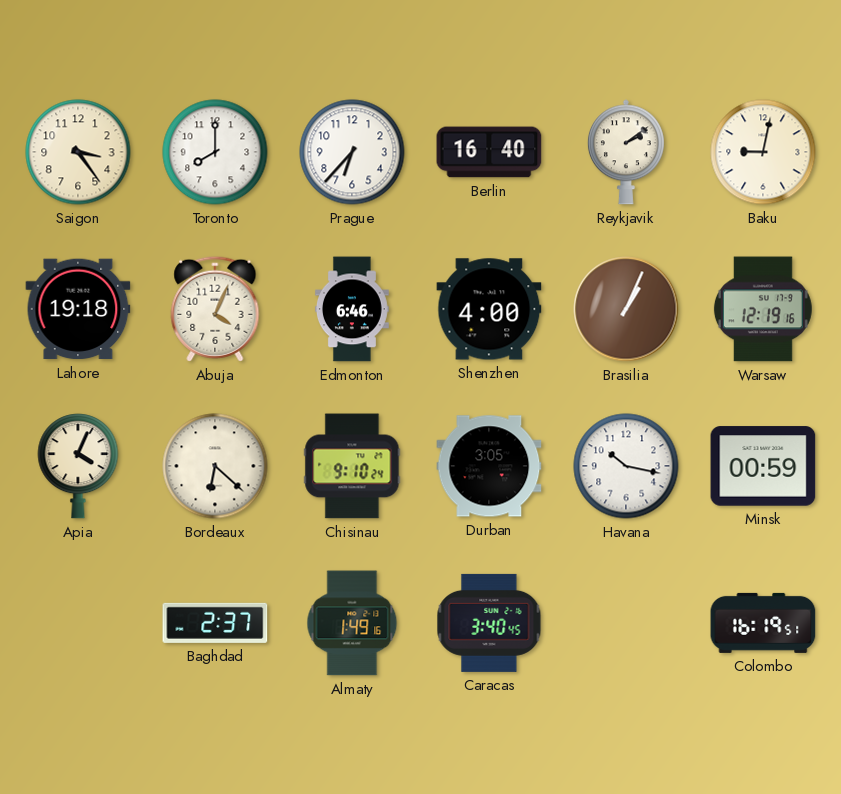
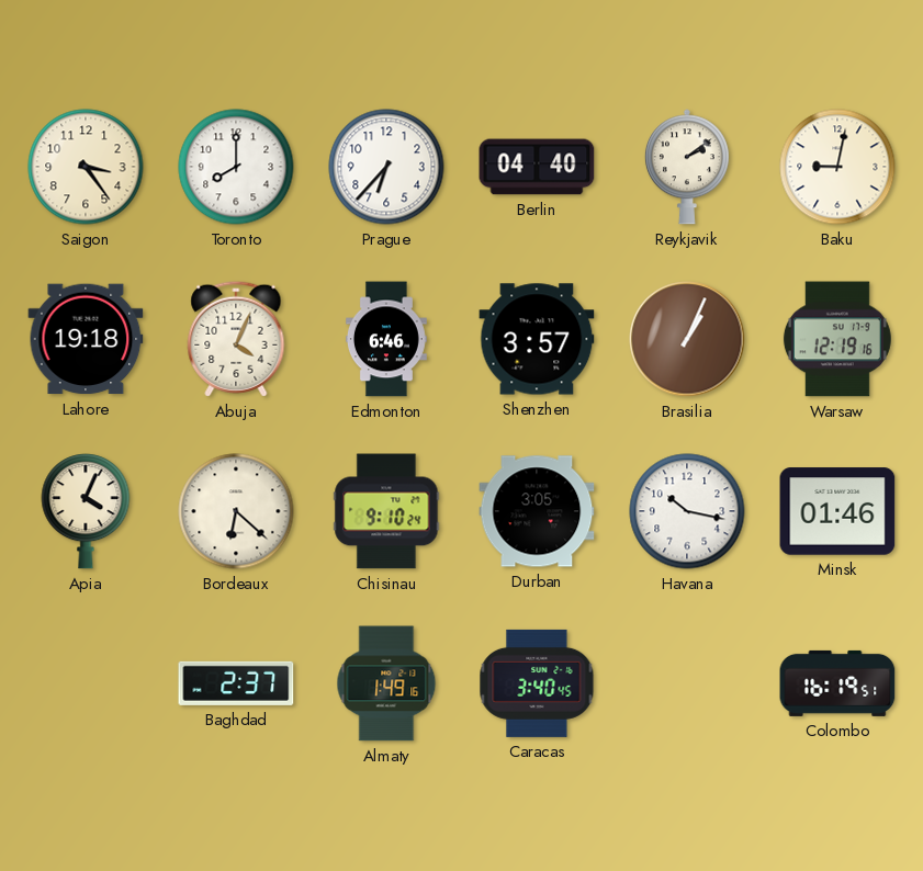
Berlin: 16:40 -> 04:40
Shenzhen: 4:00 -> 3:57
Minsk: 00:59 -> 01:46
